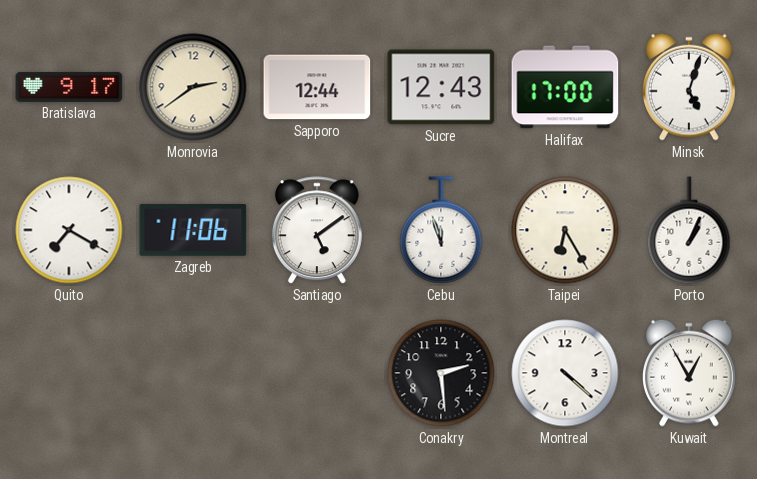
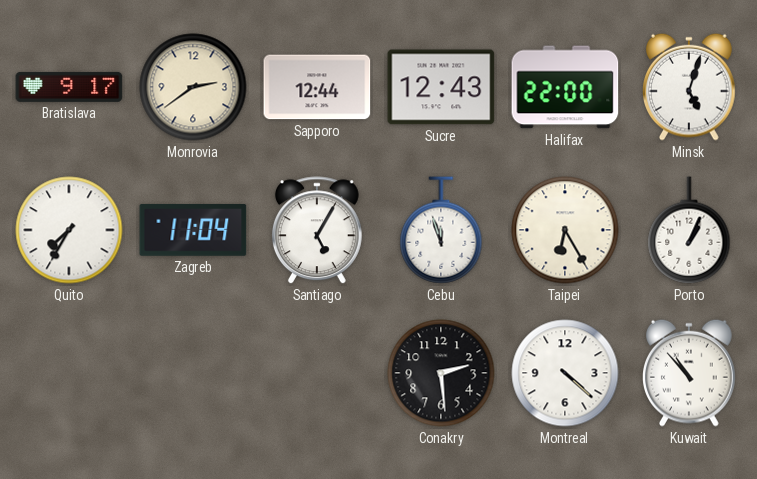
Halifax: 17:00 -> 22:00
Quito: 7:20 -> 7:35
Zagreb: 11:06 -> 11:04
Santiago: 5:09 -> 5:05
Kuwait: 12:55 -> 10:53
